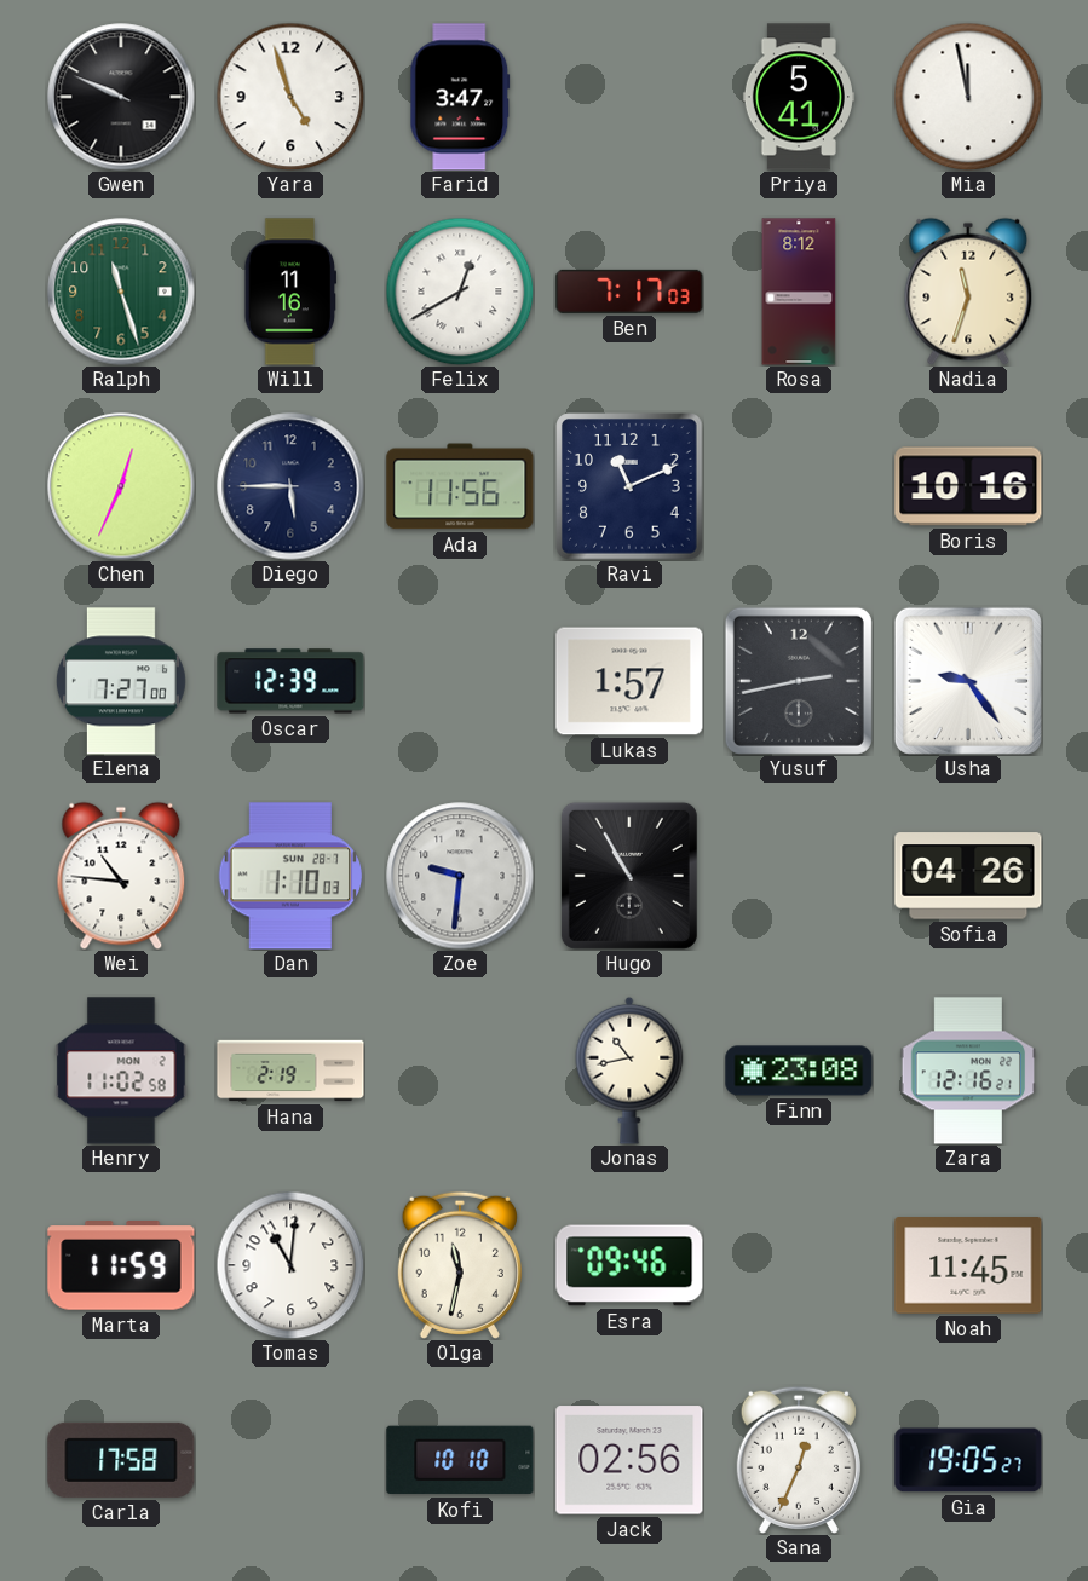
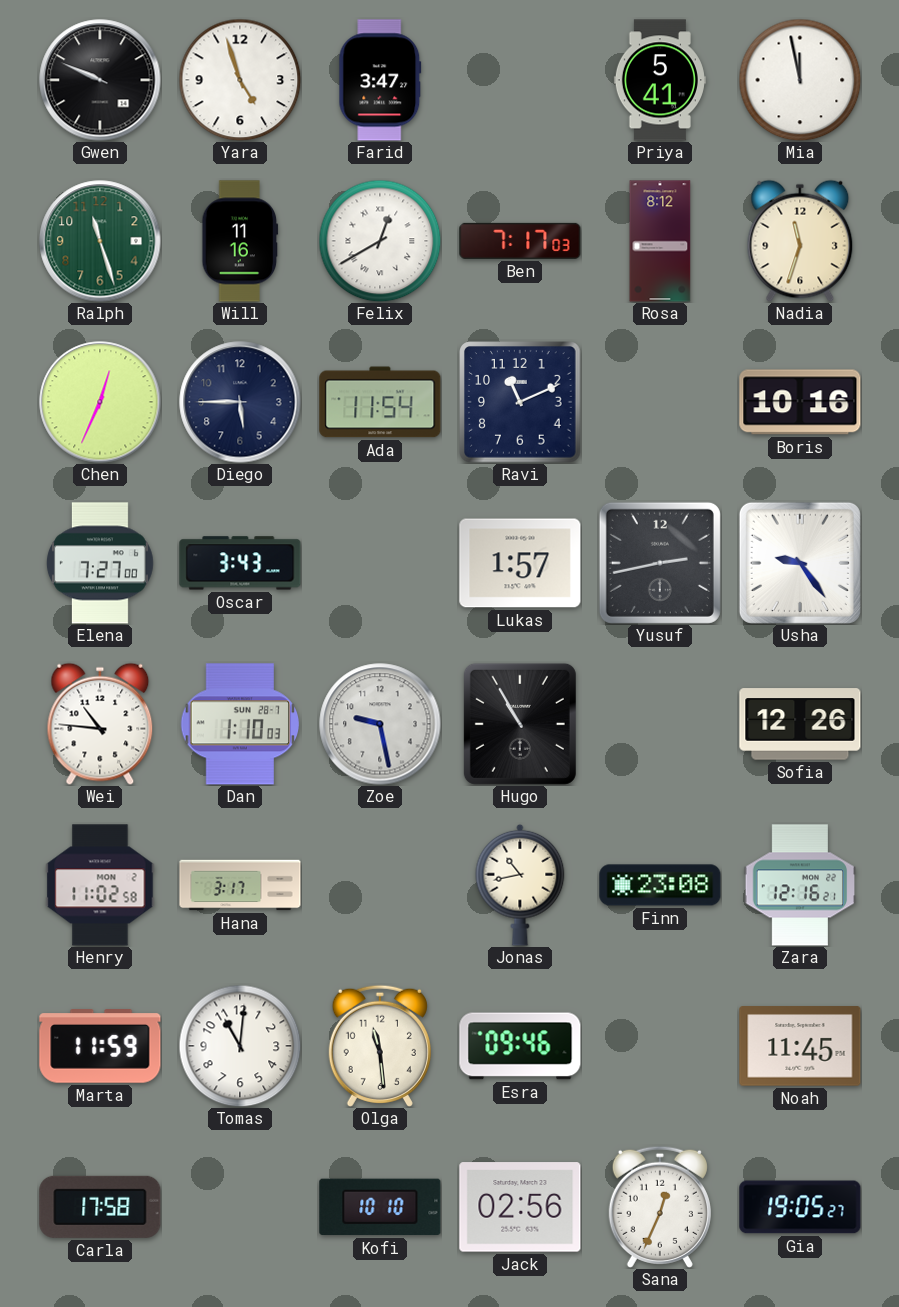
Ada: 11:56 -> 11:54
Oscar: 12:39 -> 3:43
Zoe: 9:31 -> 9:28
Sofia: 04:26 -> 12:26
Hana: 2:19 -> 3:17
Olga: 11:32 -> 11:29
